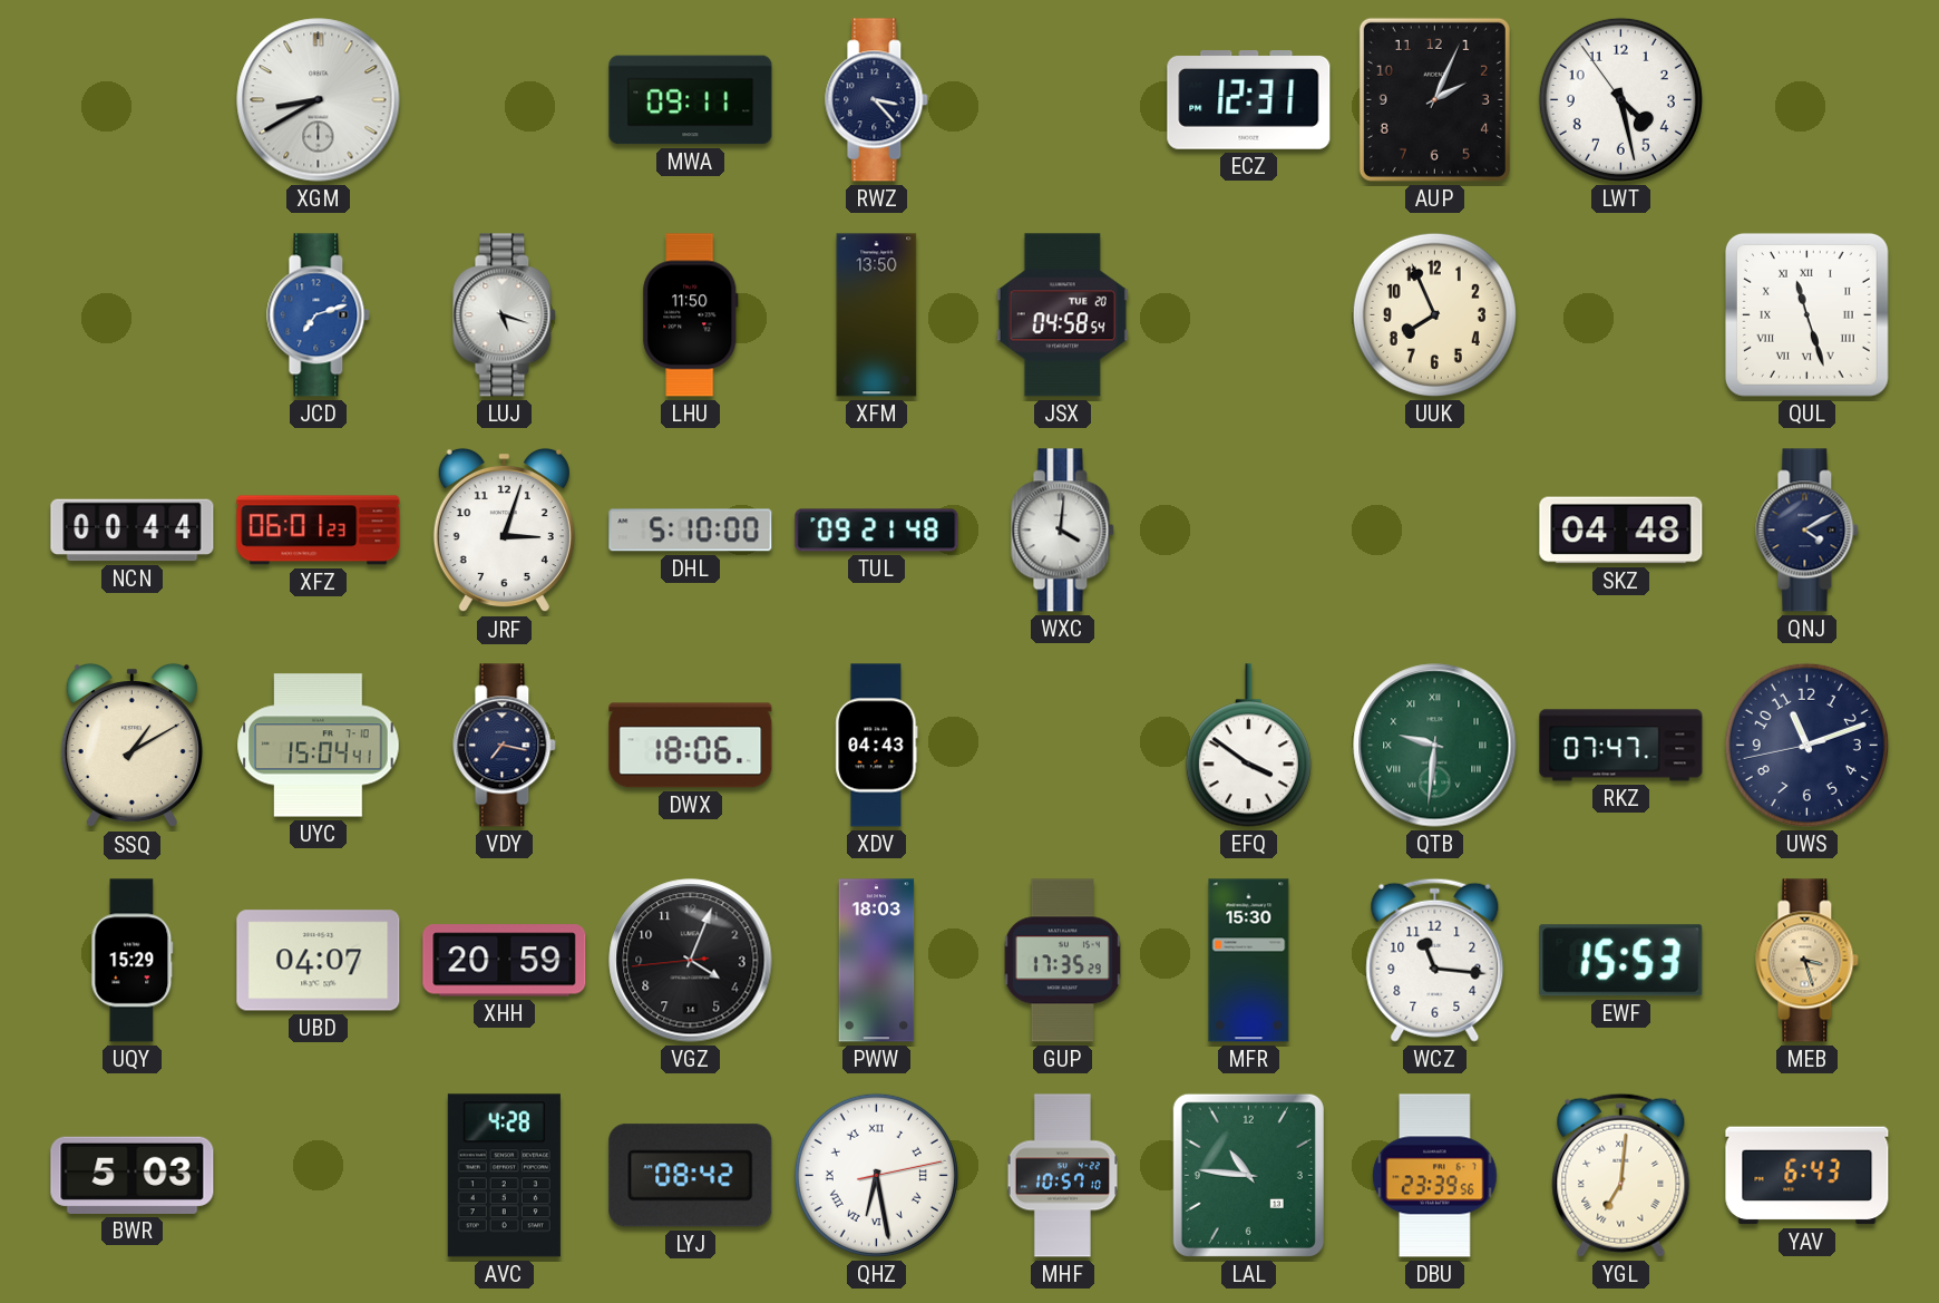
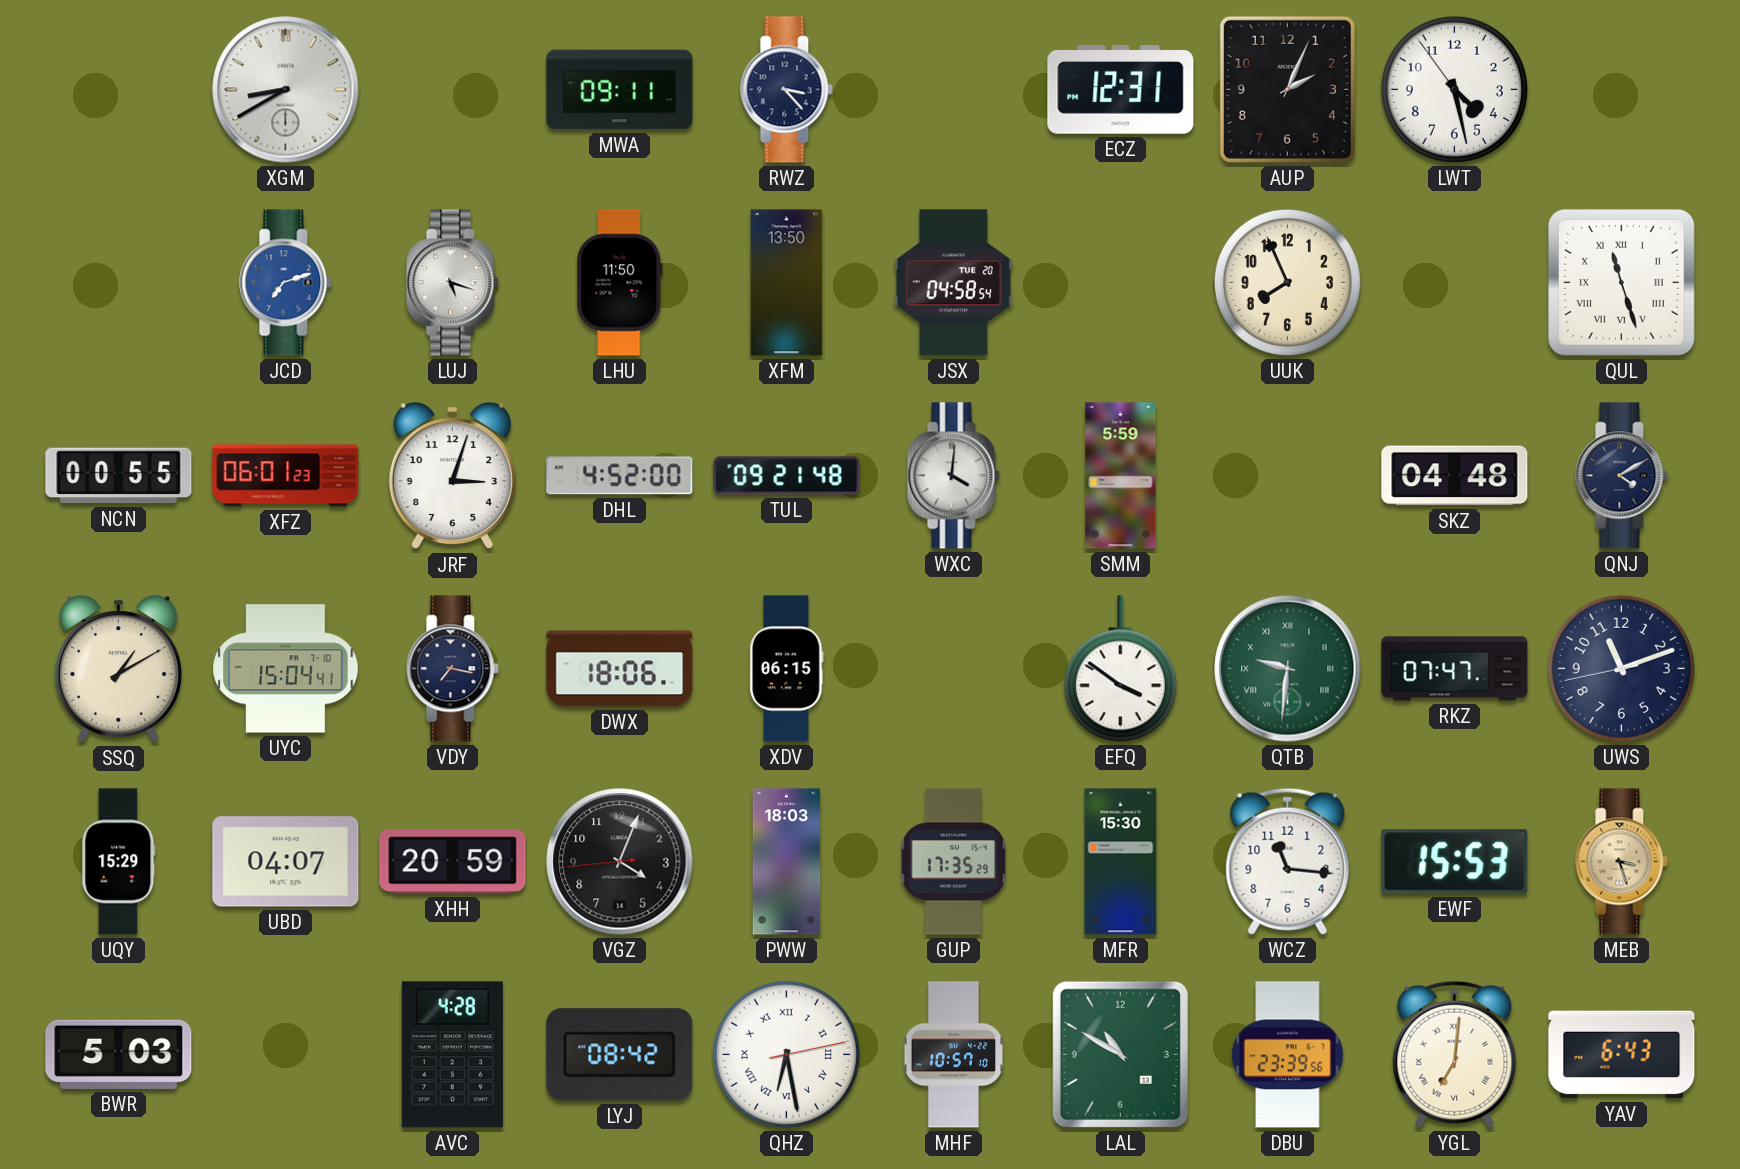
NCN: 00:44 -> 00:55
DHL: 5:10 -> 4:52
SMM: none -> 5:59
XDV: 04:43 -> 06:15
LAL: 10:46 -> 10:50
